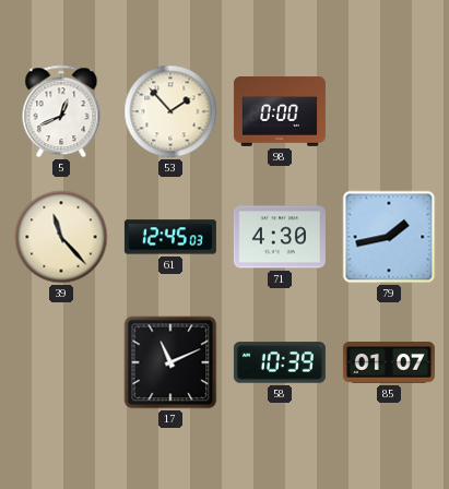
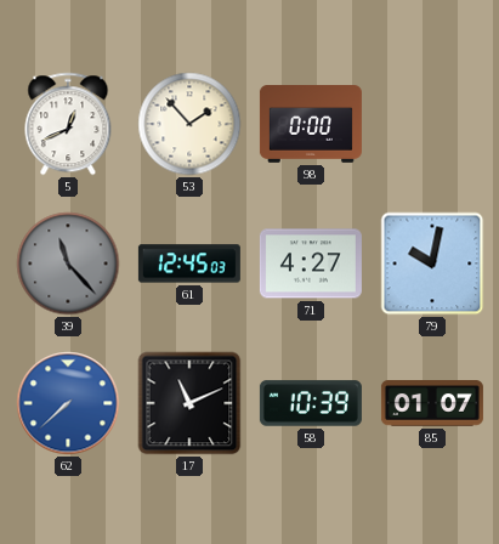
39 dial: cream -> grey
71: 4:30 -> 4:27
79: 1:43 -> 10:02
62: none -> 7:38
